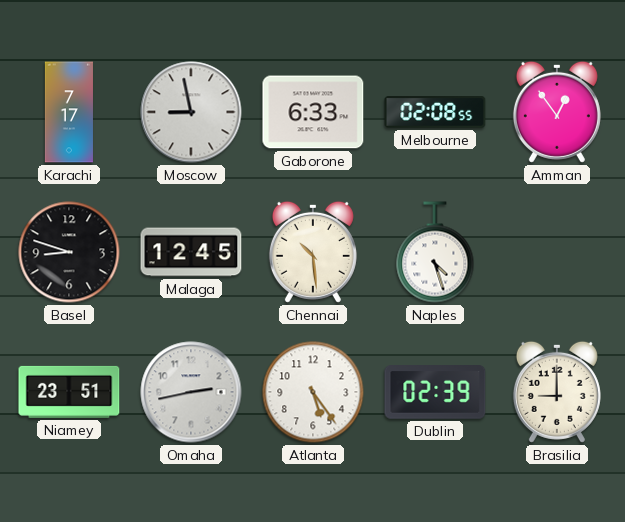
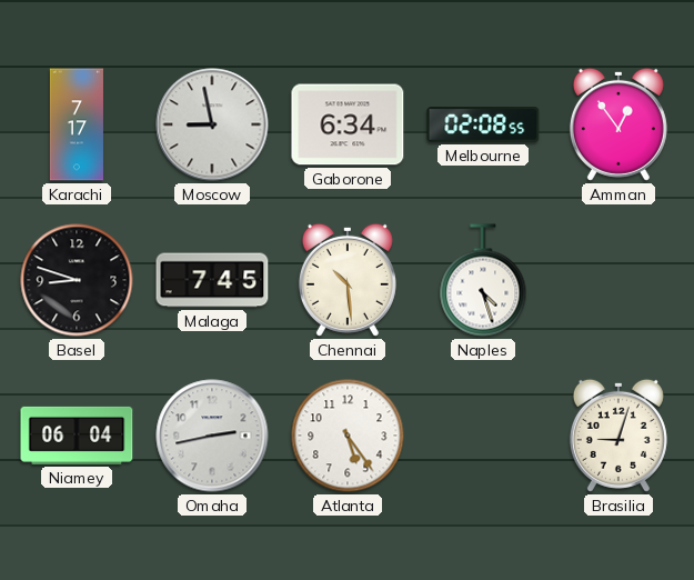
Gaborone: 6:33 -> 6:34
Malaga: 12:45 -> 7:45
Niamey: 23:51 -> 06:04
Dublin: 02:39 -> none
Brasilia: 9:00 -> 9:03
